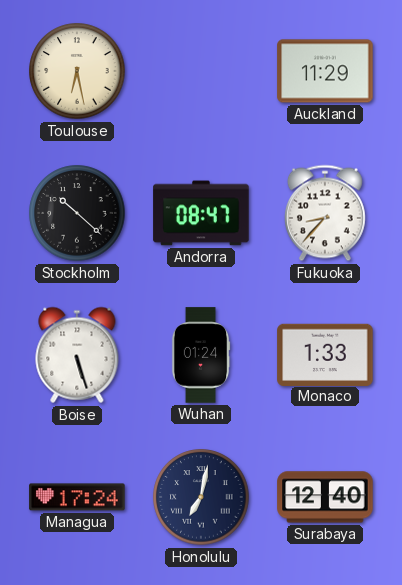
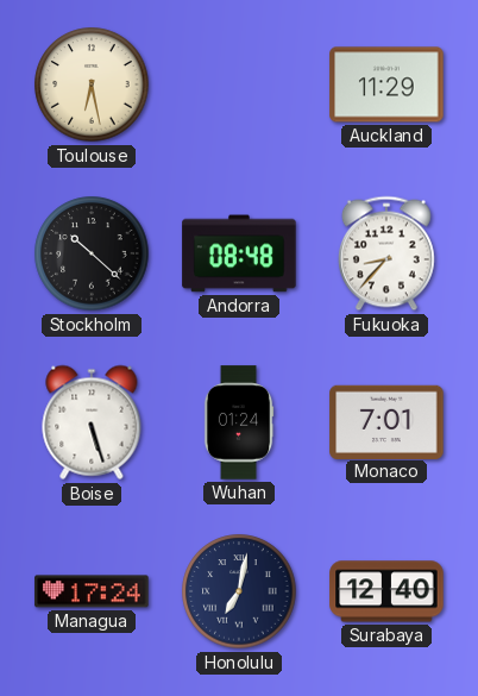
Andorra: 08:47 -> 08:48
Monaco: 1:33 -> 7:01
